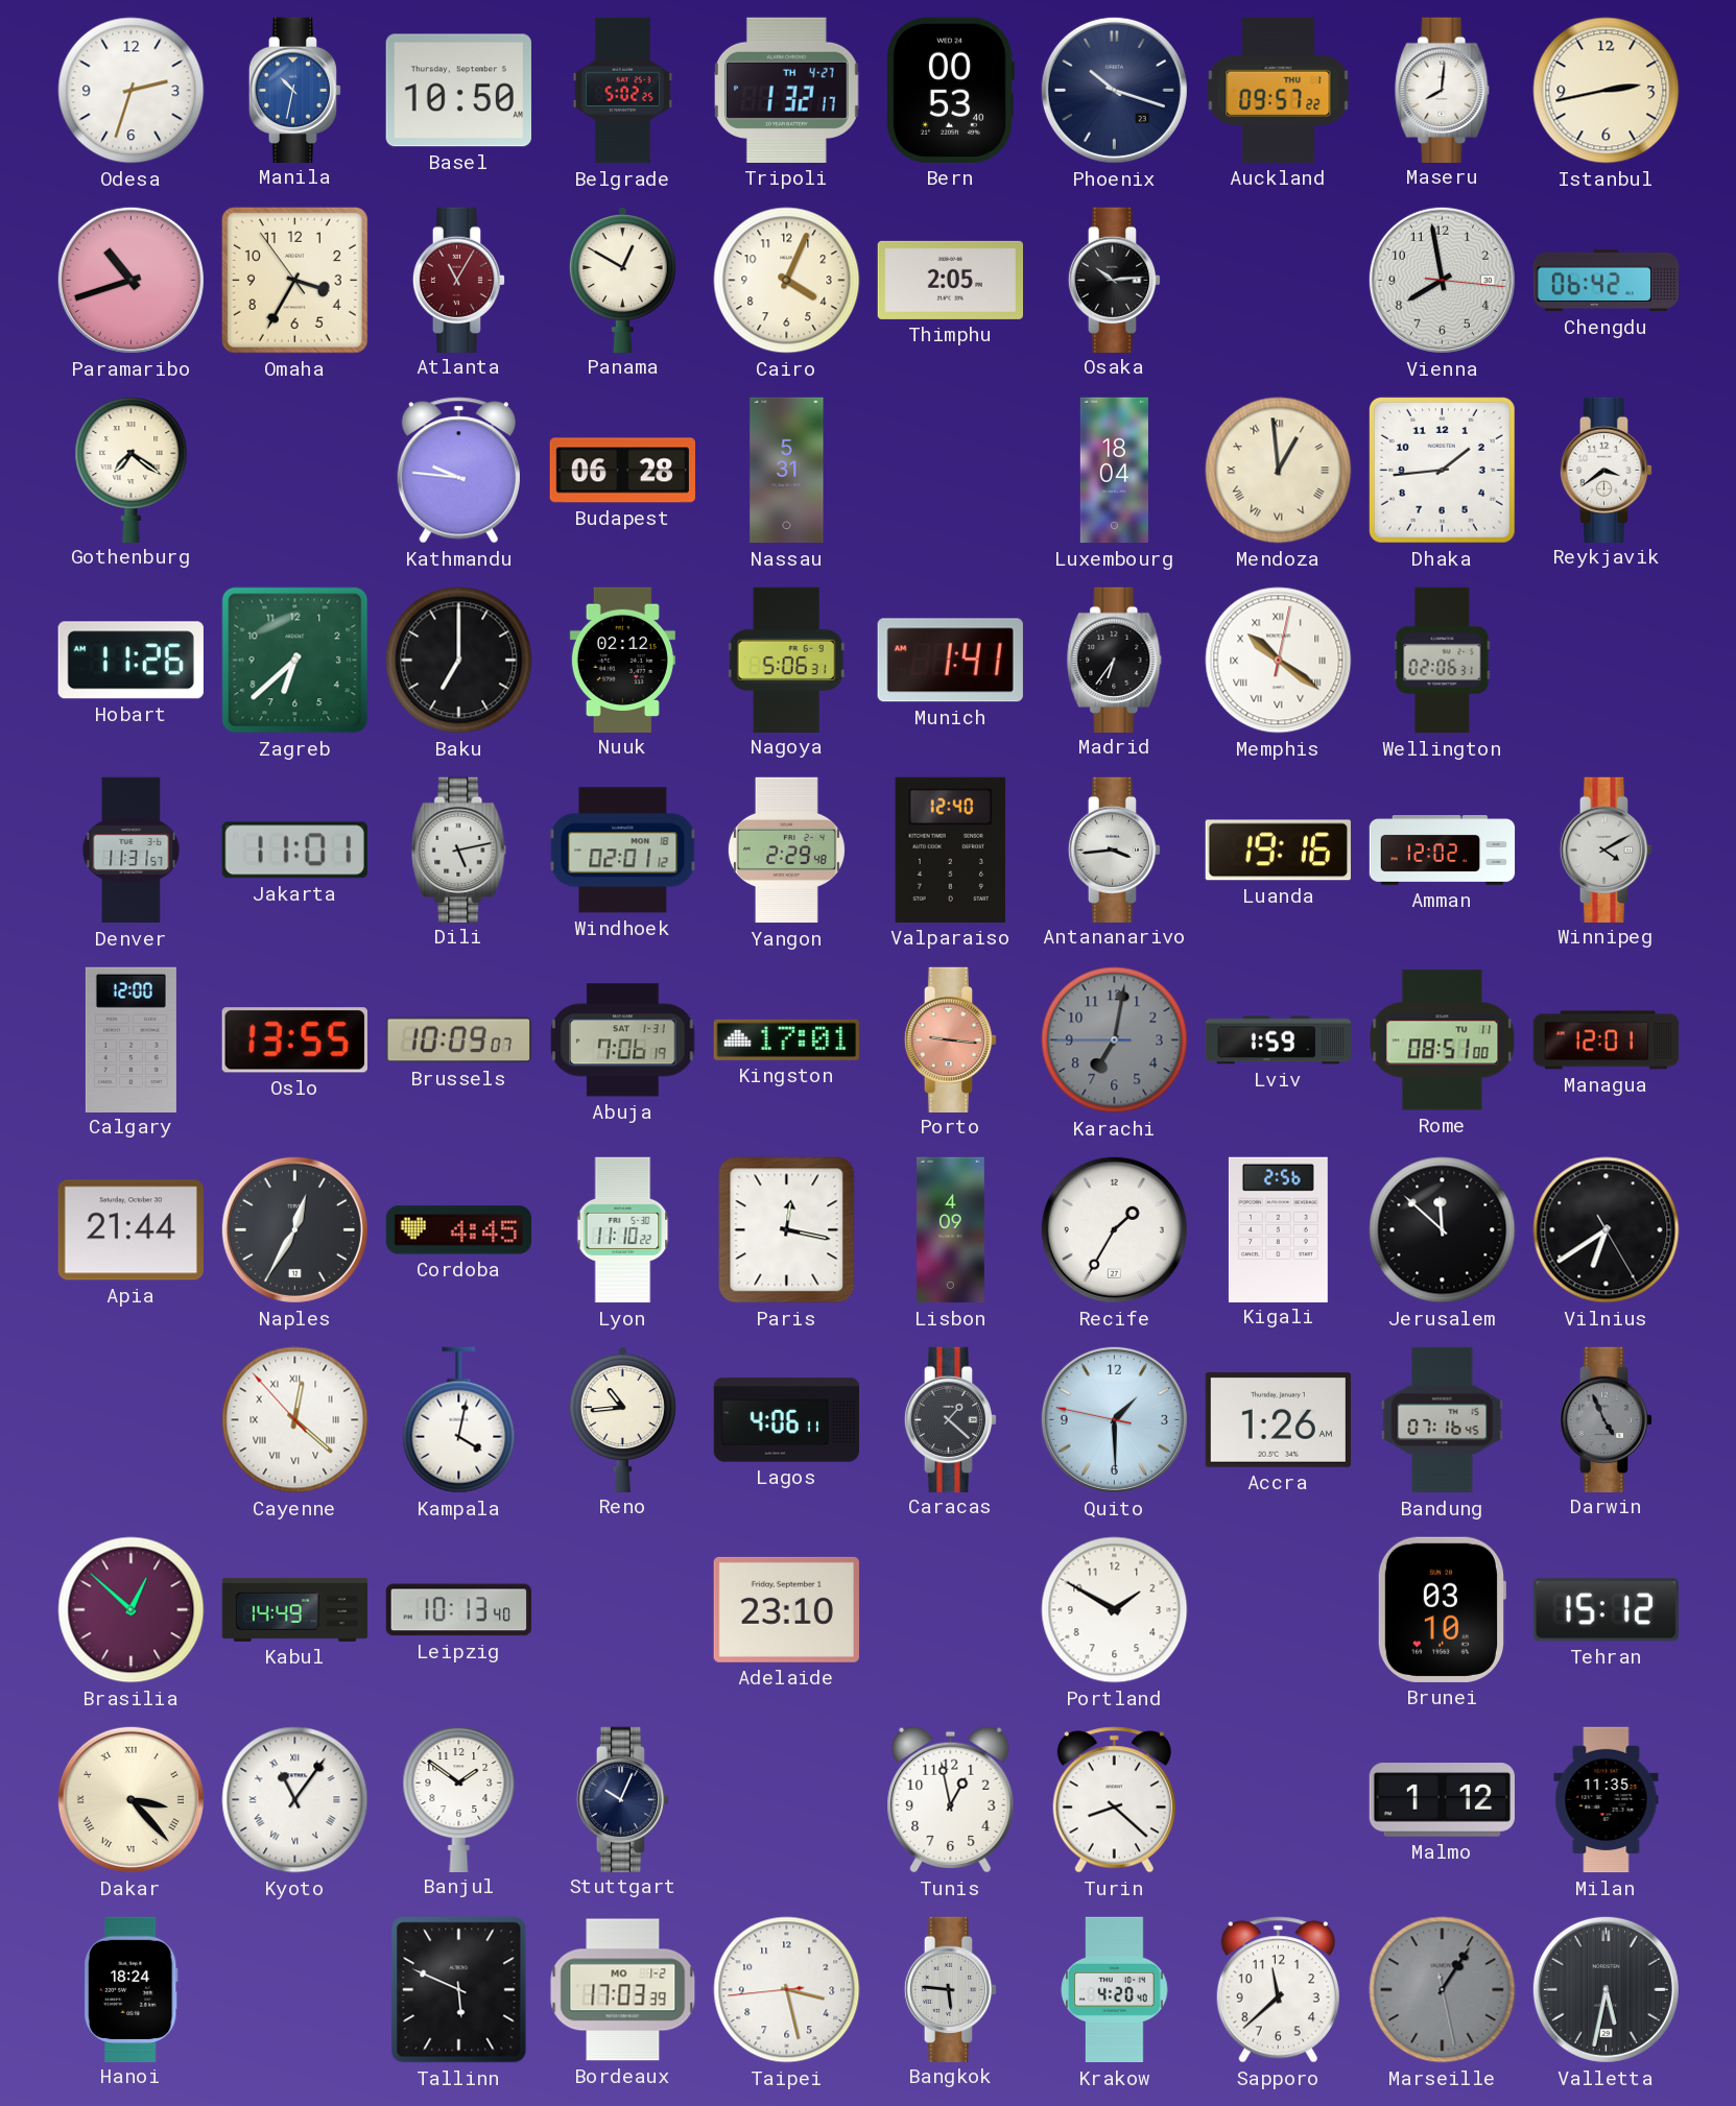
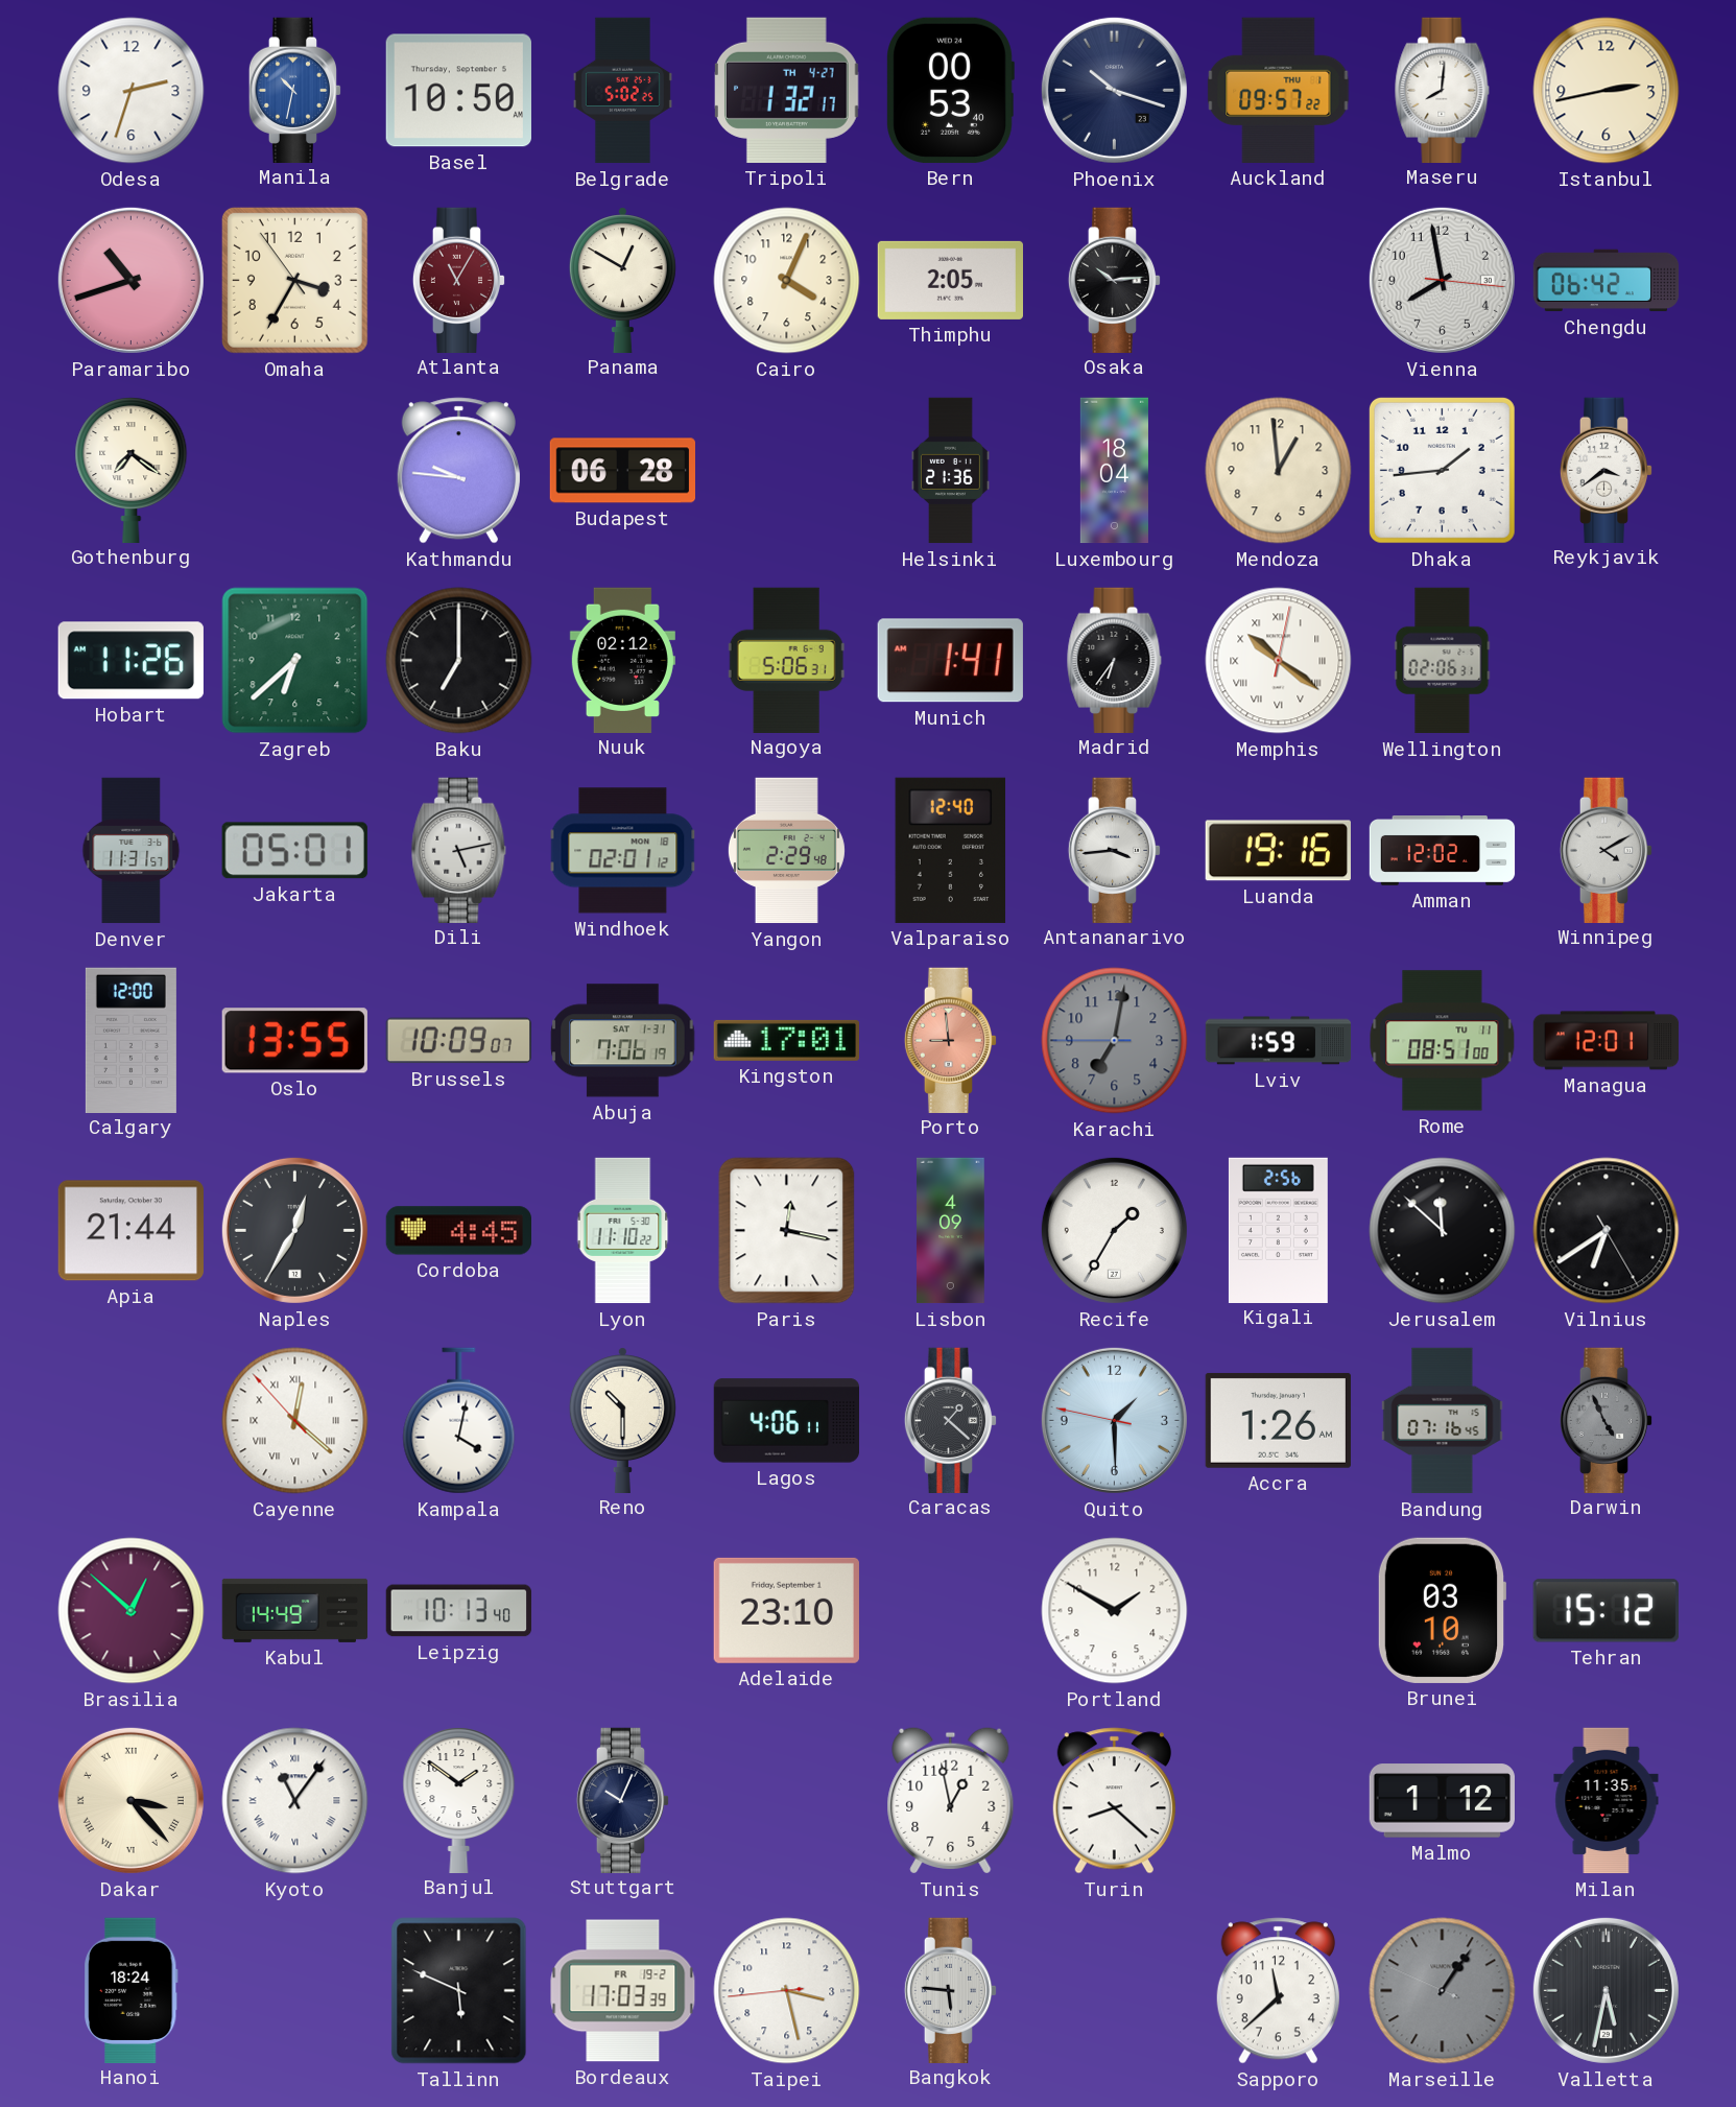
Nassau: 5:31 -> none
Helsinki: none -> 21:36
Mendoza numerals: Roman -> Arabic
Jakarta: 11:01 -> 05:01
Porto: 9:16 -> 8:59
Reno: 10:44 -> 10:30
Bordeaux date: MO 1-2 -> FR 19-2
Krakow: 4:20 -> none
Marseille: 1:05:28 -> 1:05:49
